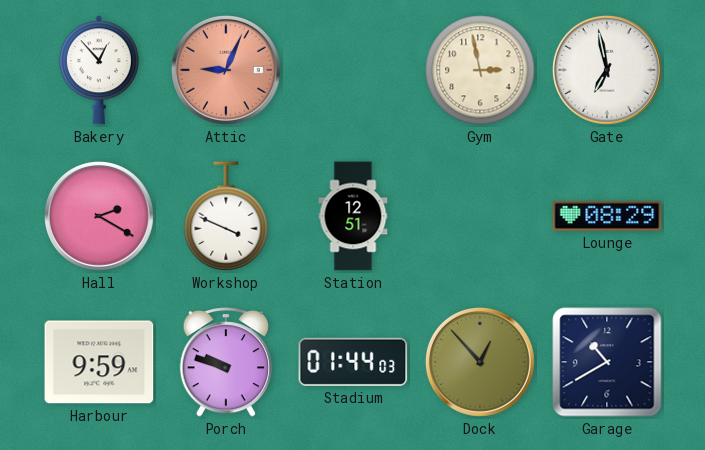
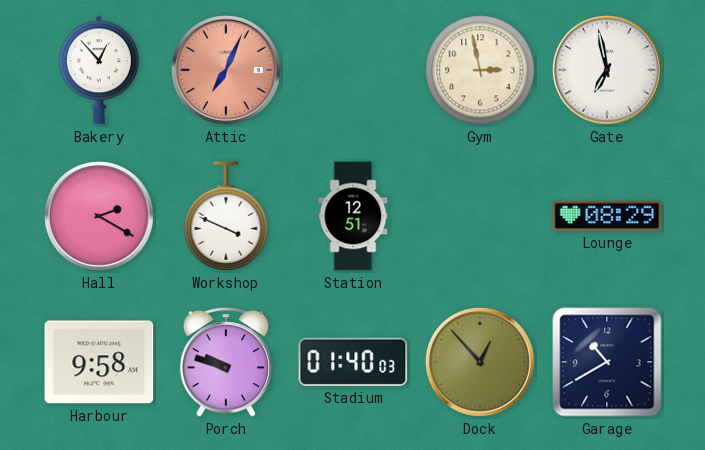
Attic: 9:04 -> 7:04
Harbour: 9:59 -> 9:58
Stadium: 01:44 -> 01:40
